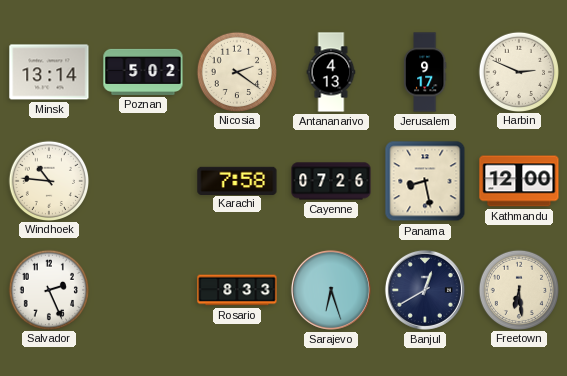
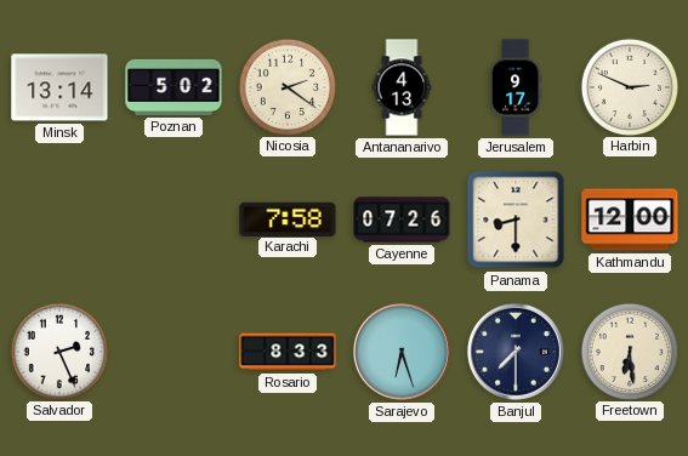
Windhoek: 10:46 -> none
Panama: 8:28 -> 8:30
Banjul: 12:40 -> 7:30
